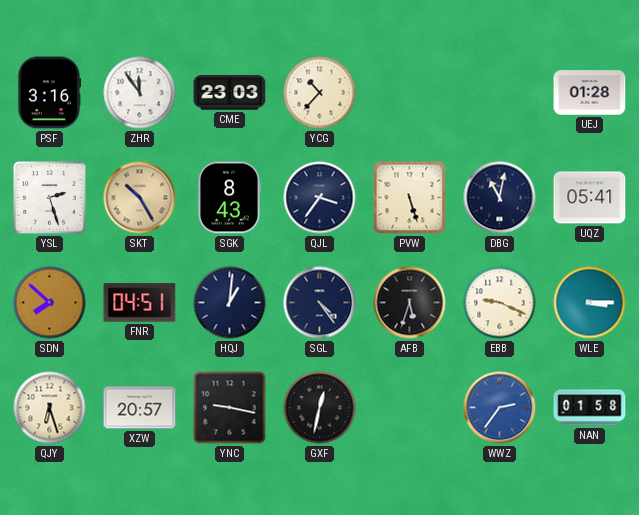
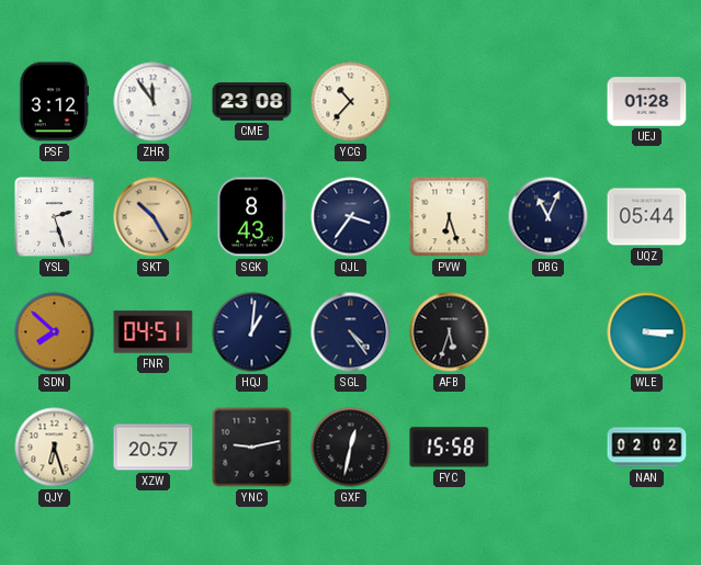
PSF: 3:16 -> 3:12
CME: 23:03 -> 23:08
PVW: 5:27 -> 6:27
DBG: 11:02 -> 11:04
UQZ: 05:41 -> 05:44
EBB: 9:19 -> none
YNC: 9:17 -> 9:13
FYC: none -> 15:58
WWZ: 2:36 -> none
NAN: 01:58 -> 02:02
